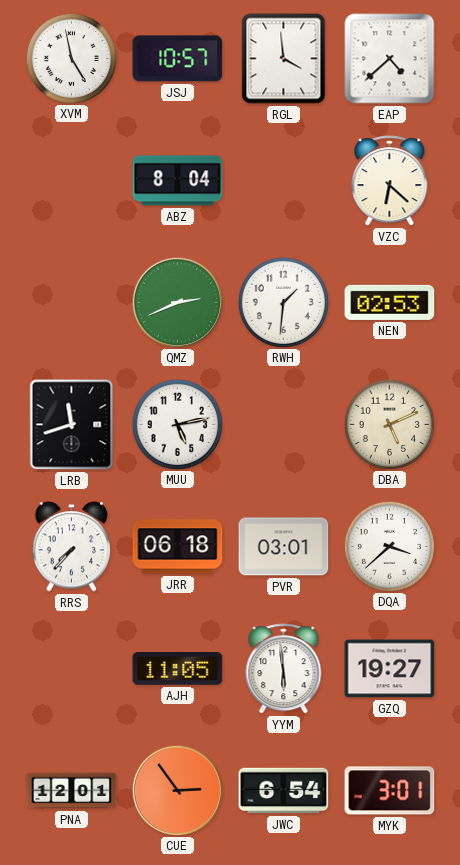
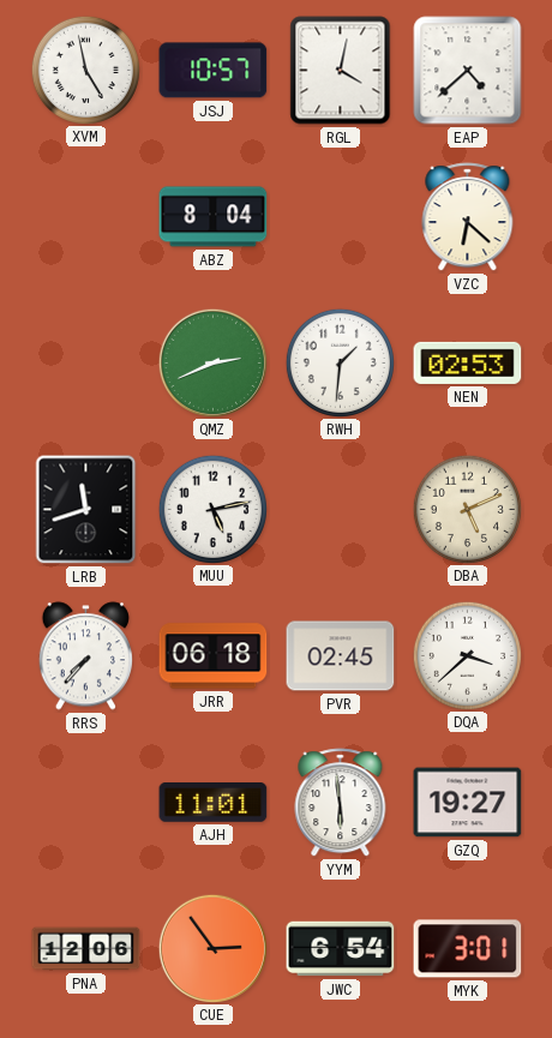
RGL: 3:59 -> 4:02
PVR: 03:01 -> 02:45
AJH: 11:05 -> 11:01
PNA: 12:01 -> 12:06
